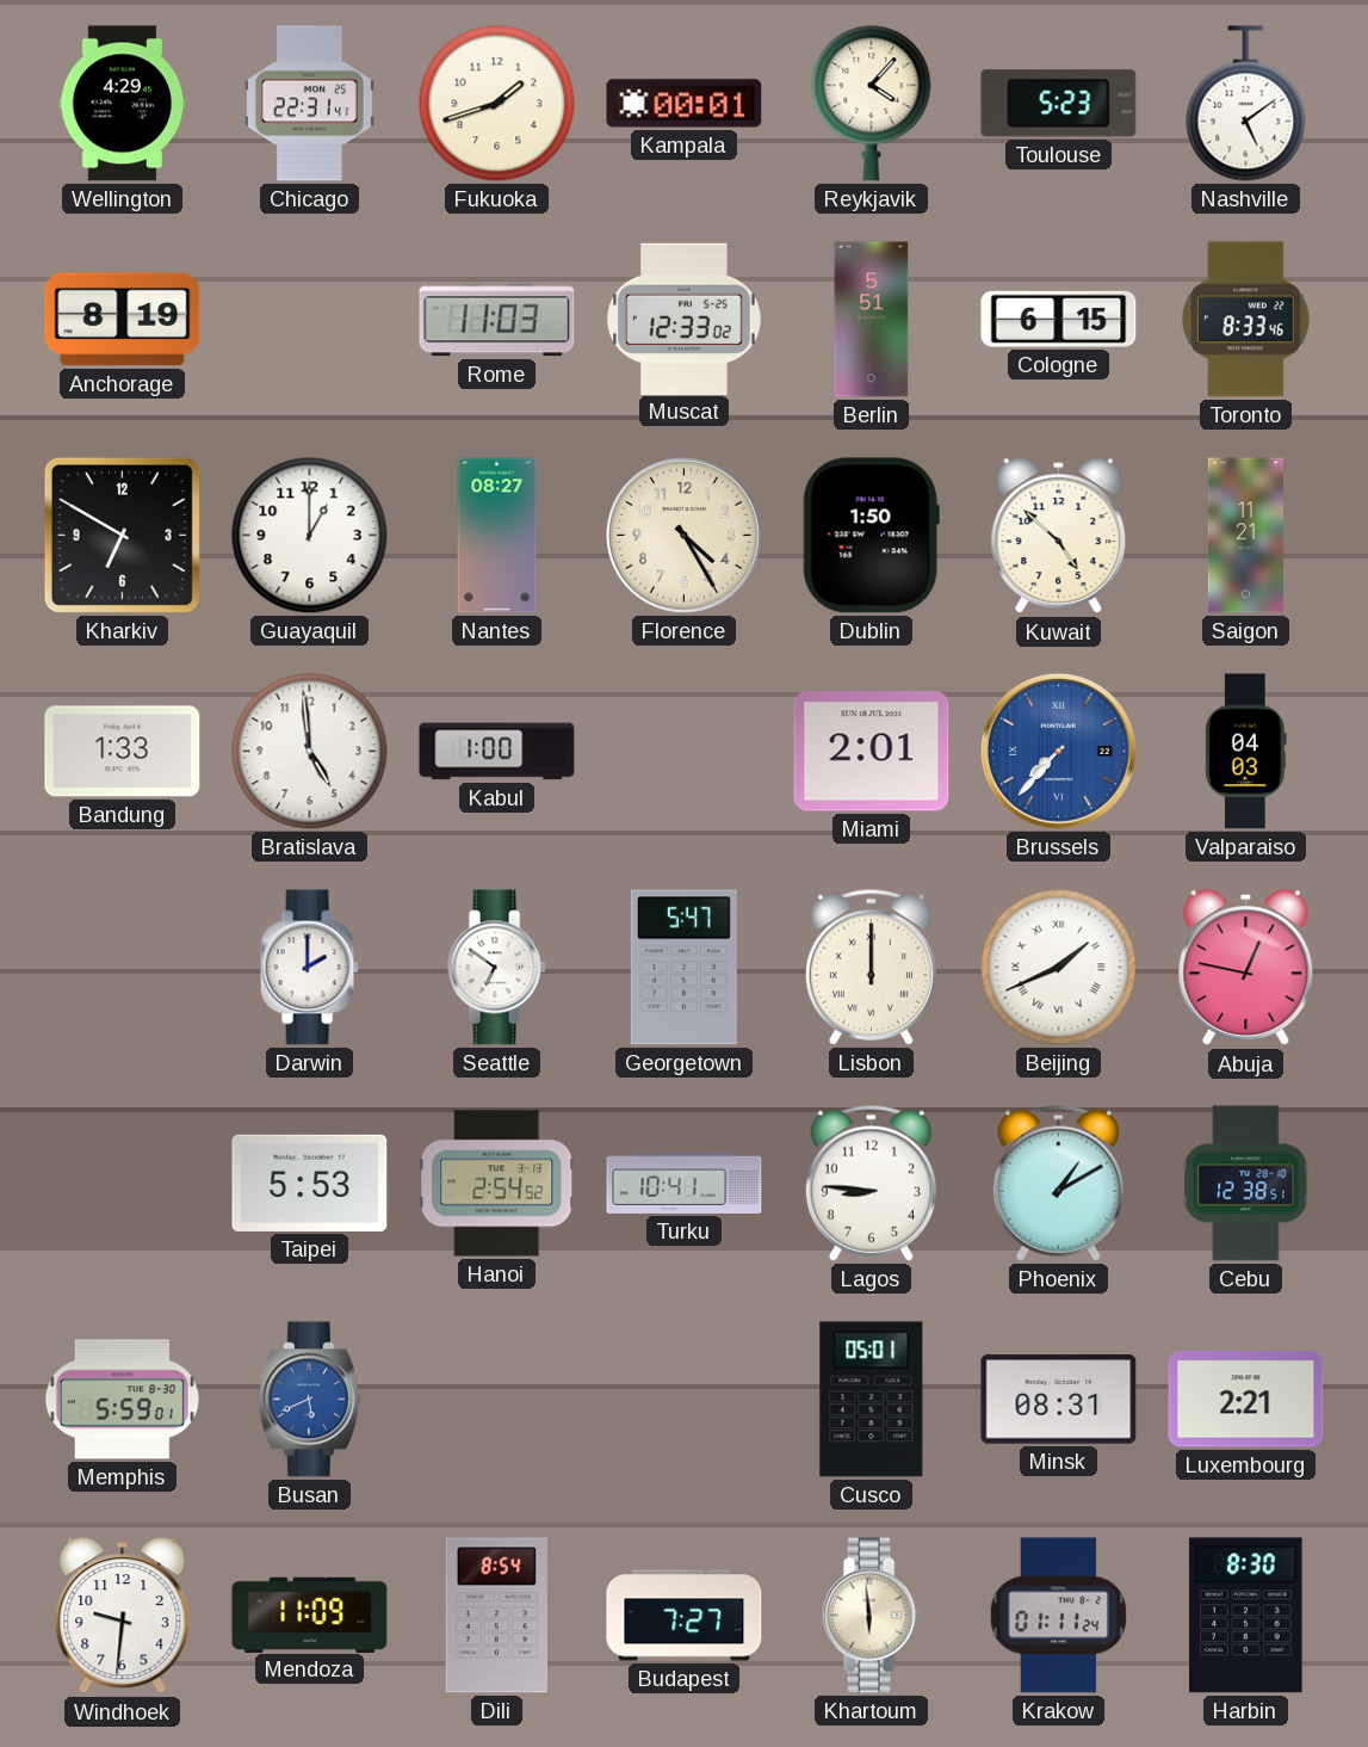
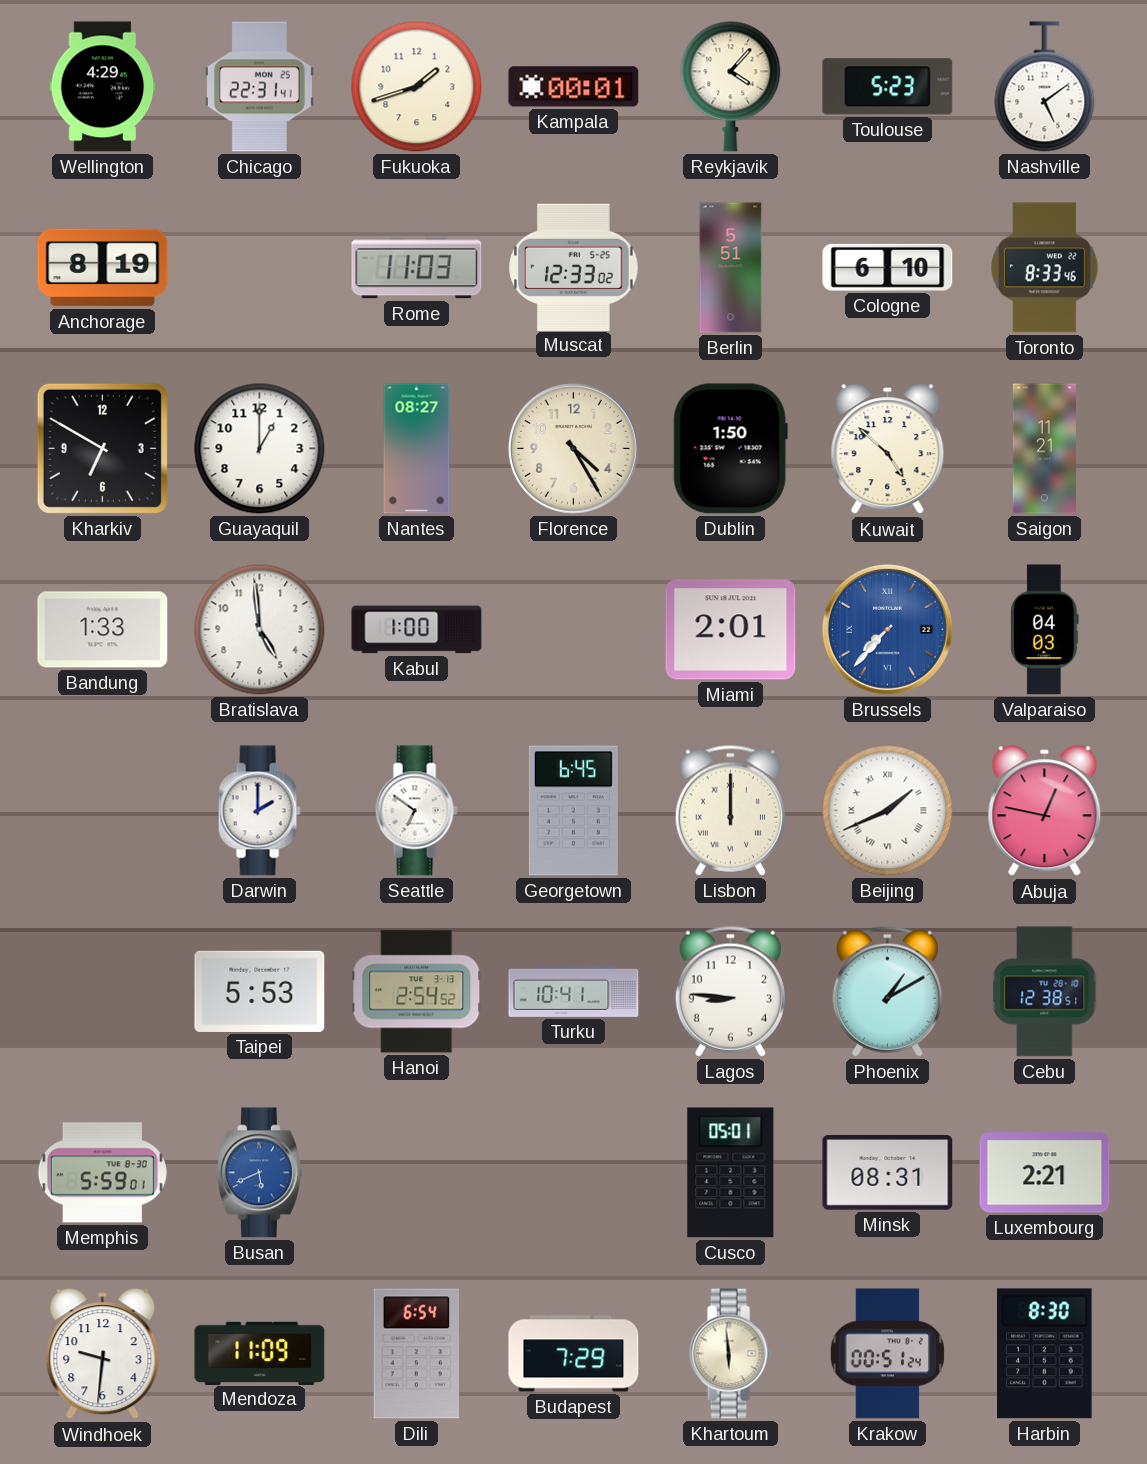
Cologne: 6:15 -> 6:10
Georgetown: 5:47 -> 6:45
Dili: 8:54 -> 6:54
Budapest: 7:27 -> 7:29
Krakow: 01:11 -> 00:51
